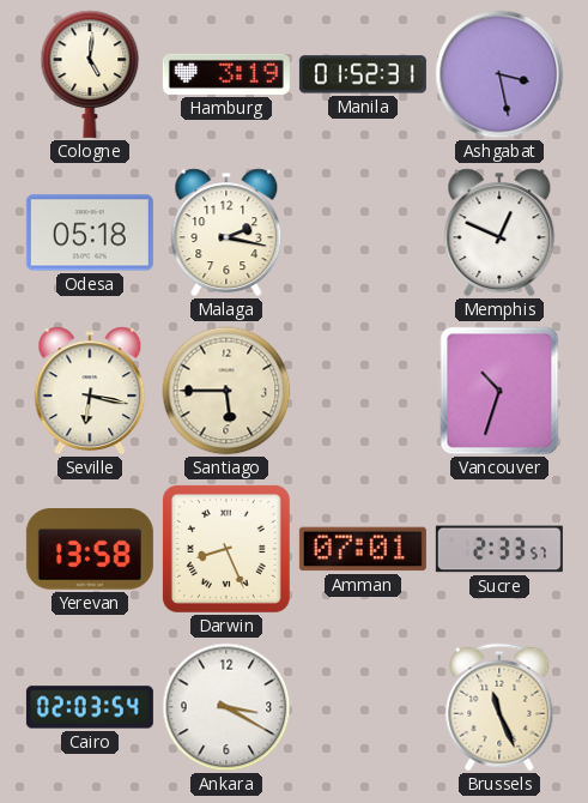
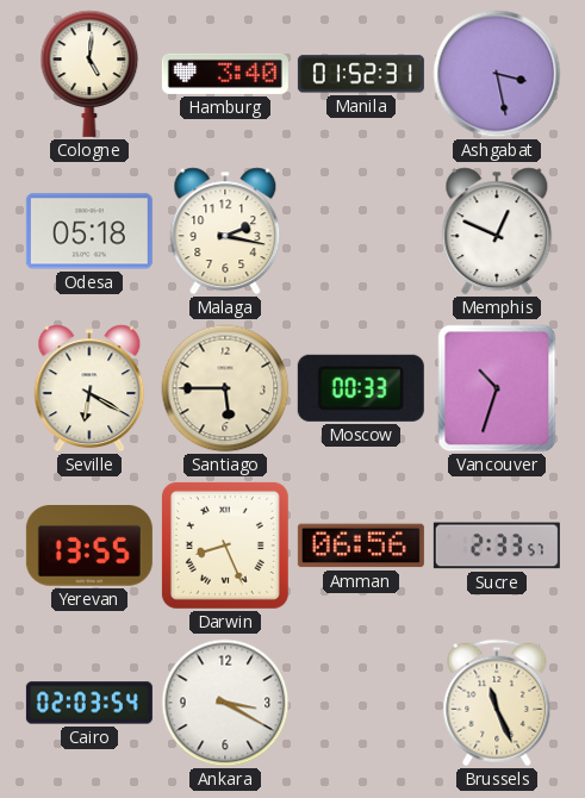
Hamburg: 3:19 -> 3:40
Seville: 6:17 -> 6:20
Moscow: none -> 00:33
Yerevan: 13:58 -> 13:55
Amman: 07:01 -> 06:56
